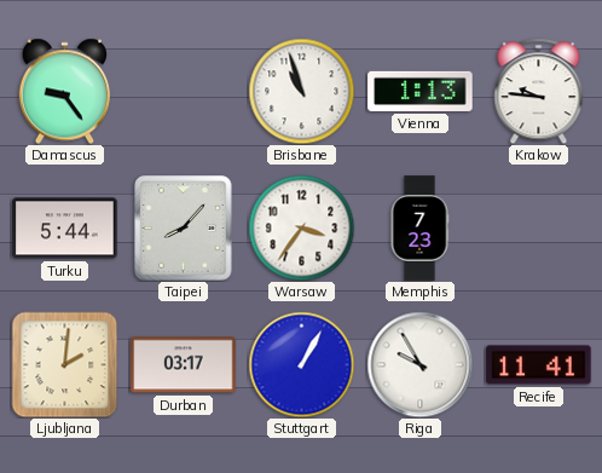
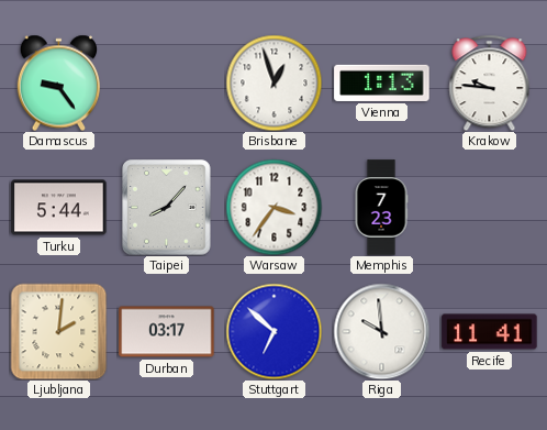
Brisbane: 10:57 -> 12:57
Stuttgart: 1:05 -> 6:52
Riga: 9:55 -> 9:59
